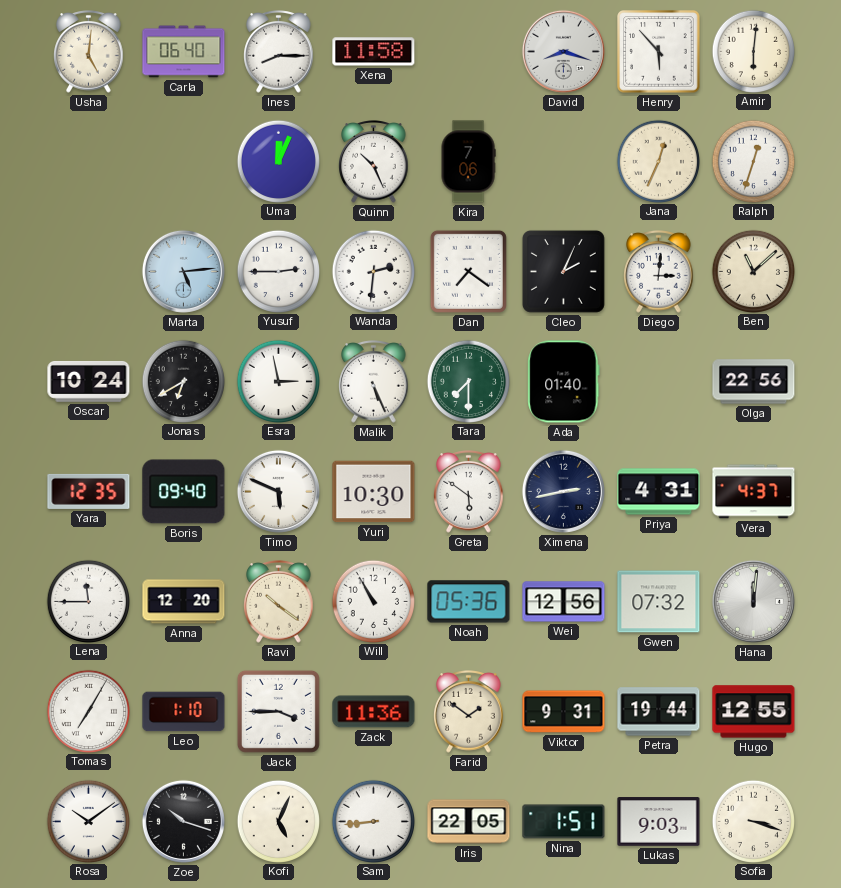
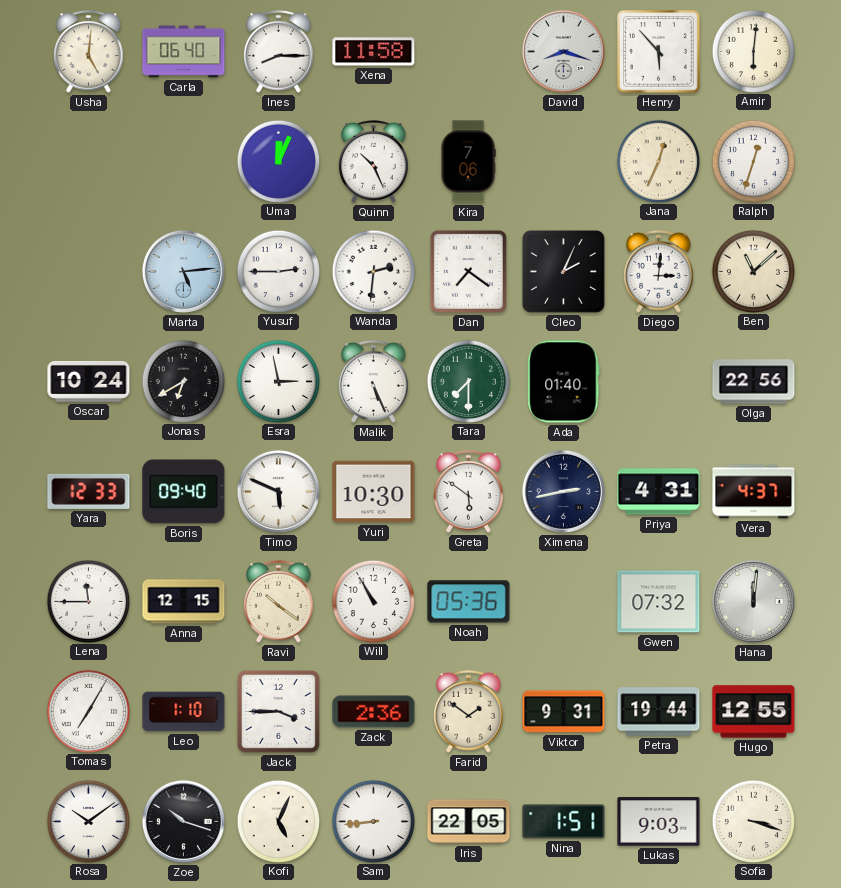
Yara: 12:35 -> 12:33
Anna: 12:20 -> 12:15
Wei: 12:56 -> none
Zack: 11:36 -> 2:36
